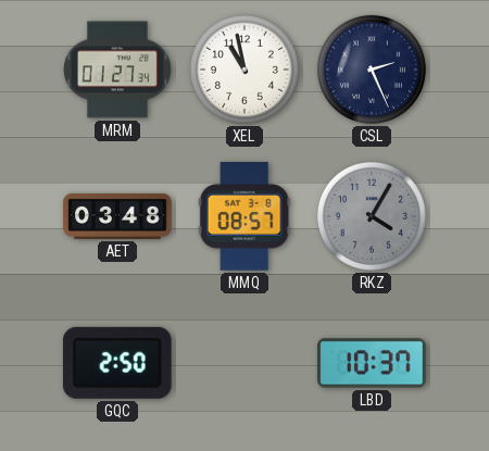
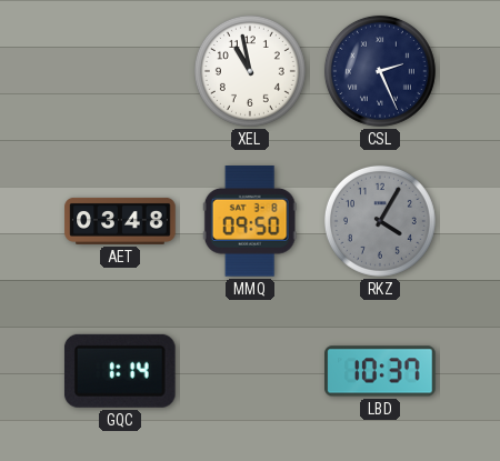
MRM: 01:27 -> none
MMQ: 08:57 -> 09:50
GQC: 2:50 -> 1:14
